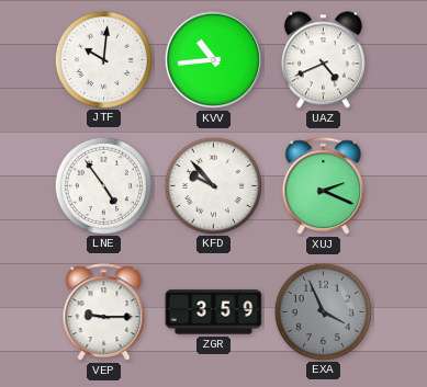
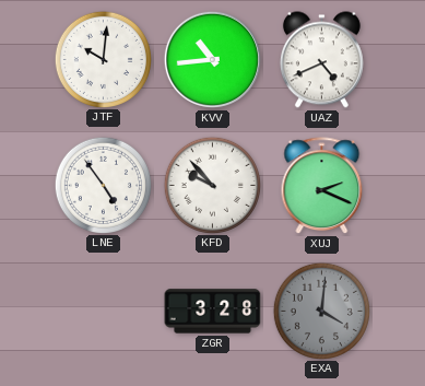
VEP: 9:15 -> none
ZGR: 3:59 -> 3:28
EXA: 3:56 -> 4:01
